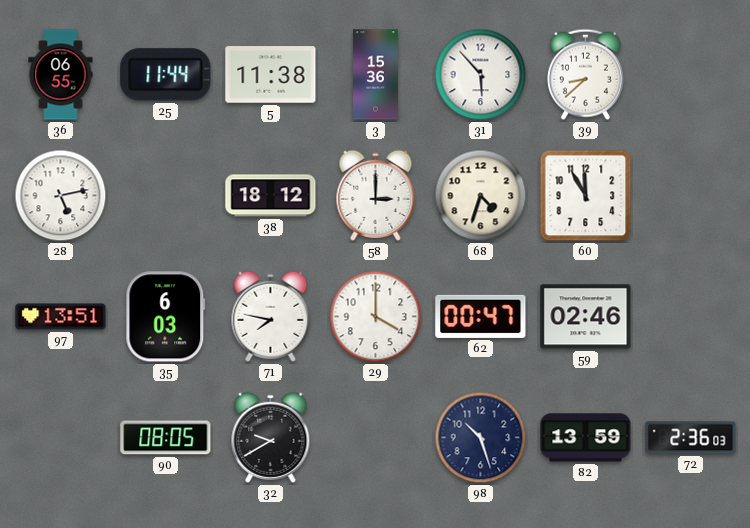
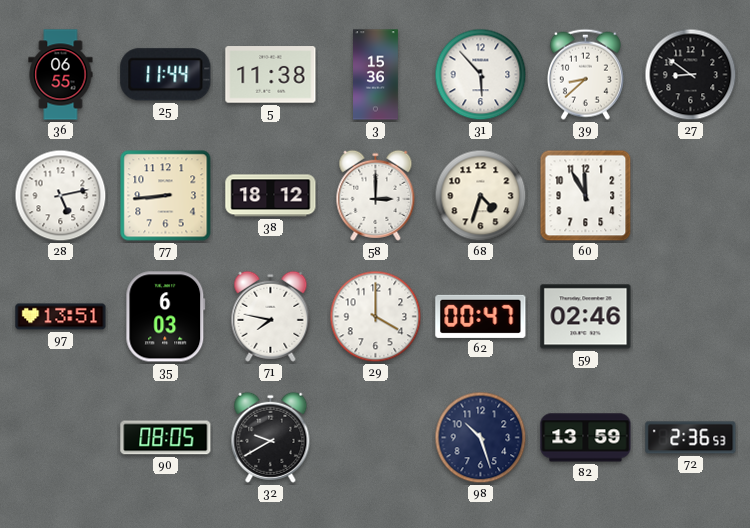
27: none -> 8:51
77: none -> 8:44
72: 2:36:03 -> 2:36:53
